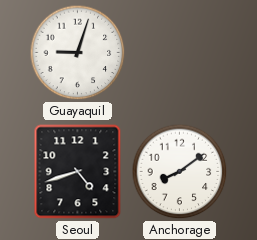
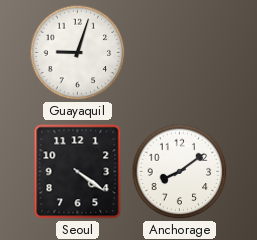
Seoul: 4:42 -> 4:21
